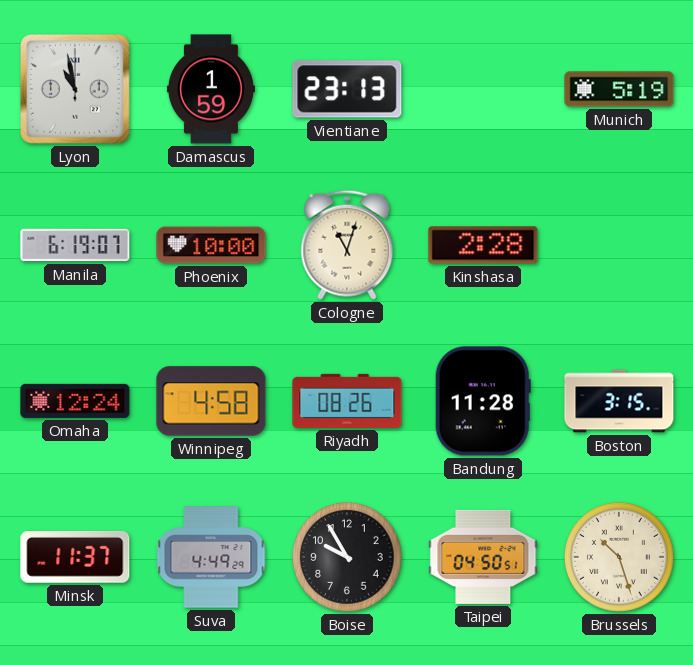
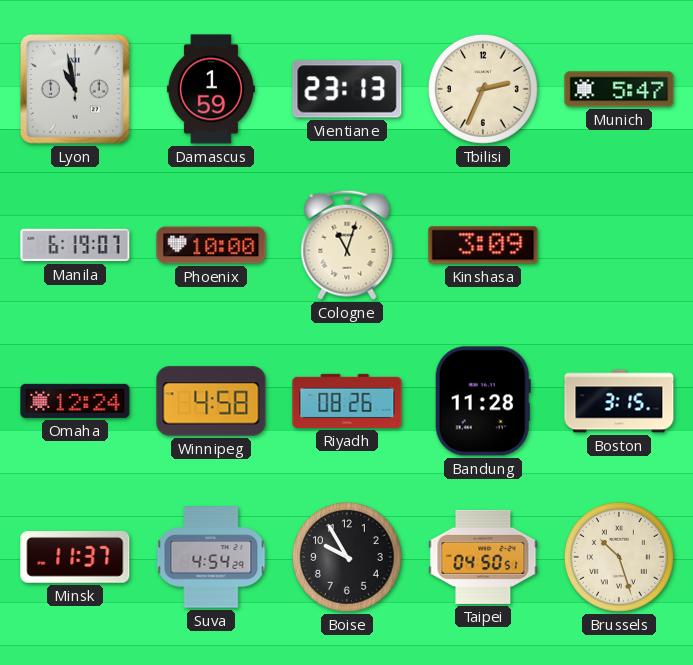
Tbilisi: none -> 2:34
Munich: 5:19 -> 5:47
Kinshasa: 2:28 -> 3:09
Suva: 4:49 -> 4:54
